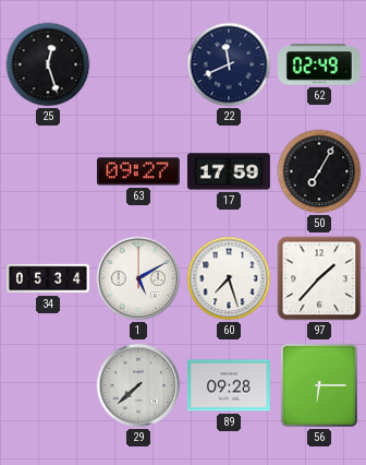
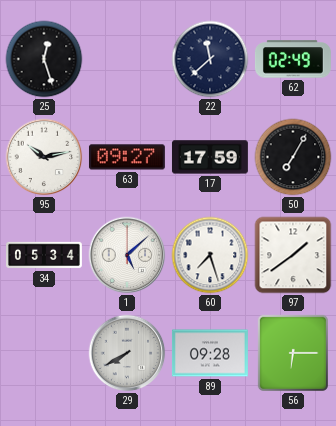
22: 11:41 -> 11:38
95: none -> 10:13
1: 5:10 -> 5:08
97: 1:37 -> 1:39
29: 7:38 -> 7:40
